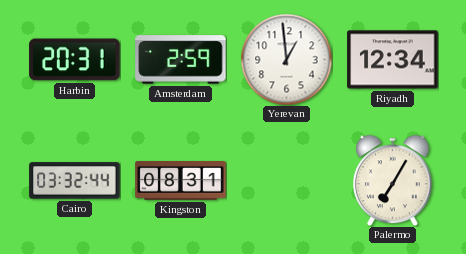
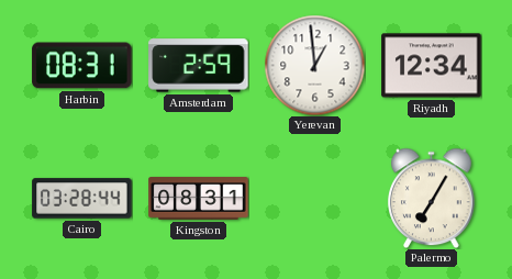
Harbin: 20:31 -> 08:31
Cairo: 03:32 -> 03:28
